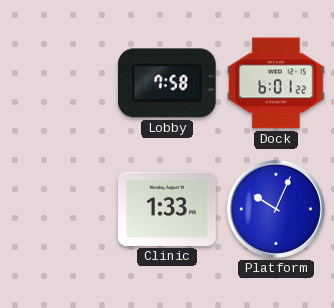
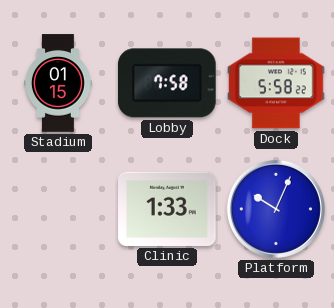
Stadium: none -> 01:15
Dock: 6:01 -> 5:58
